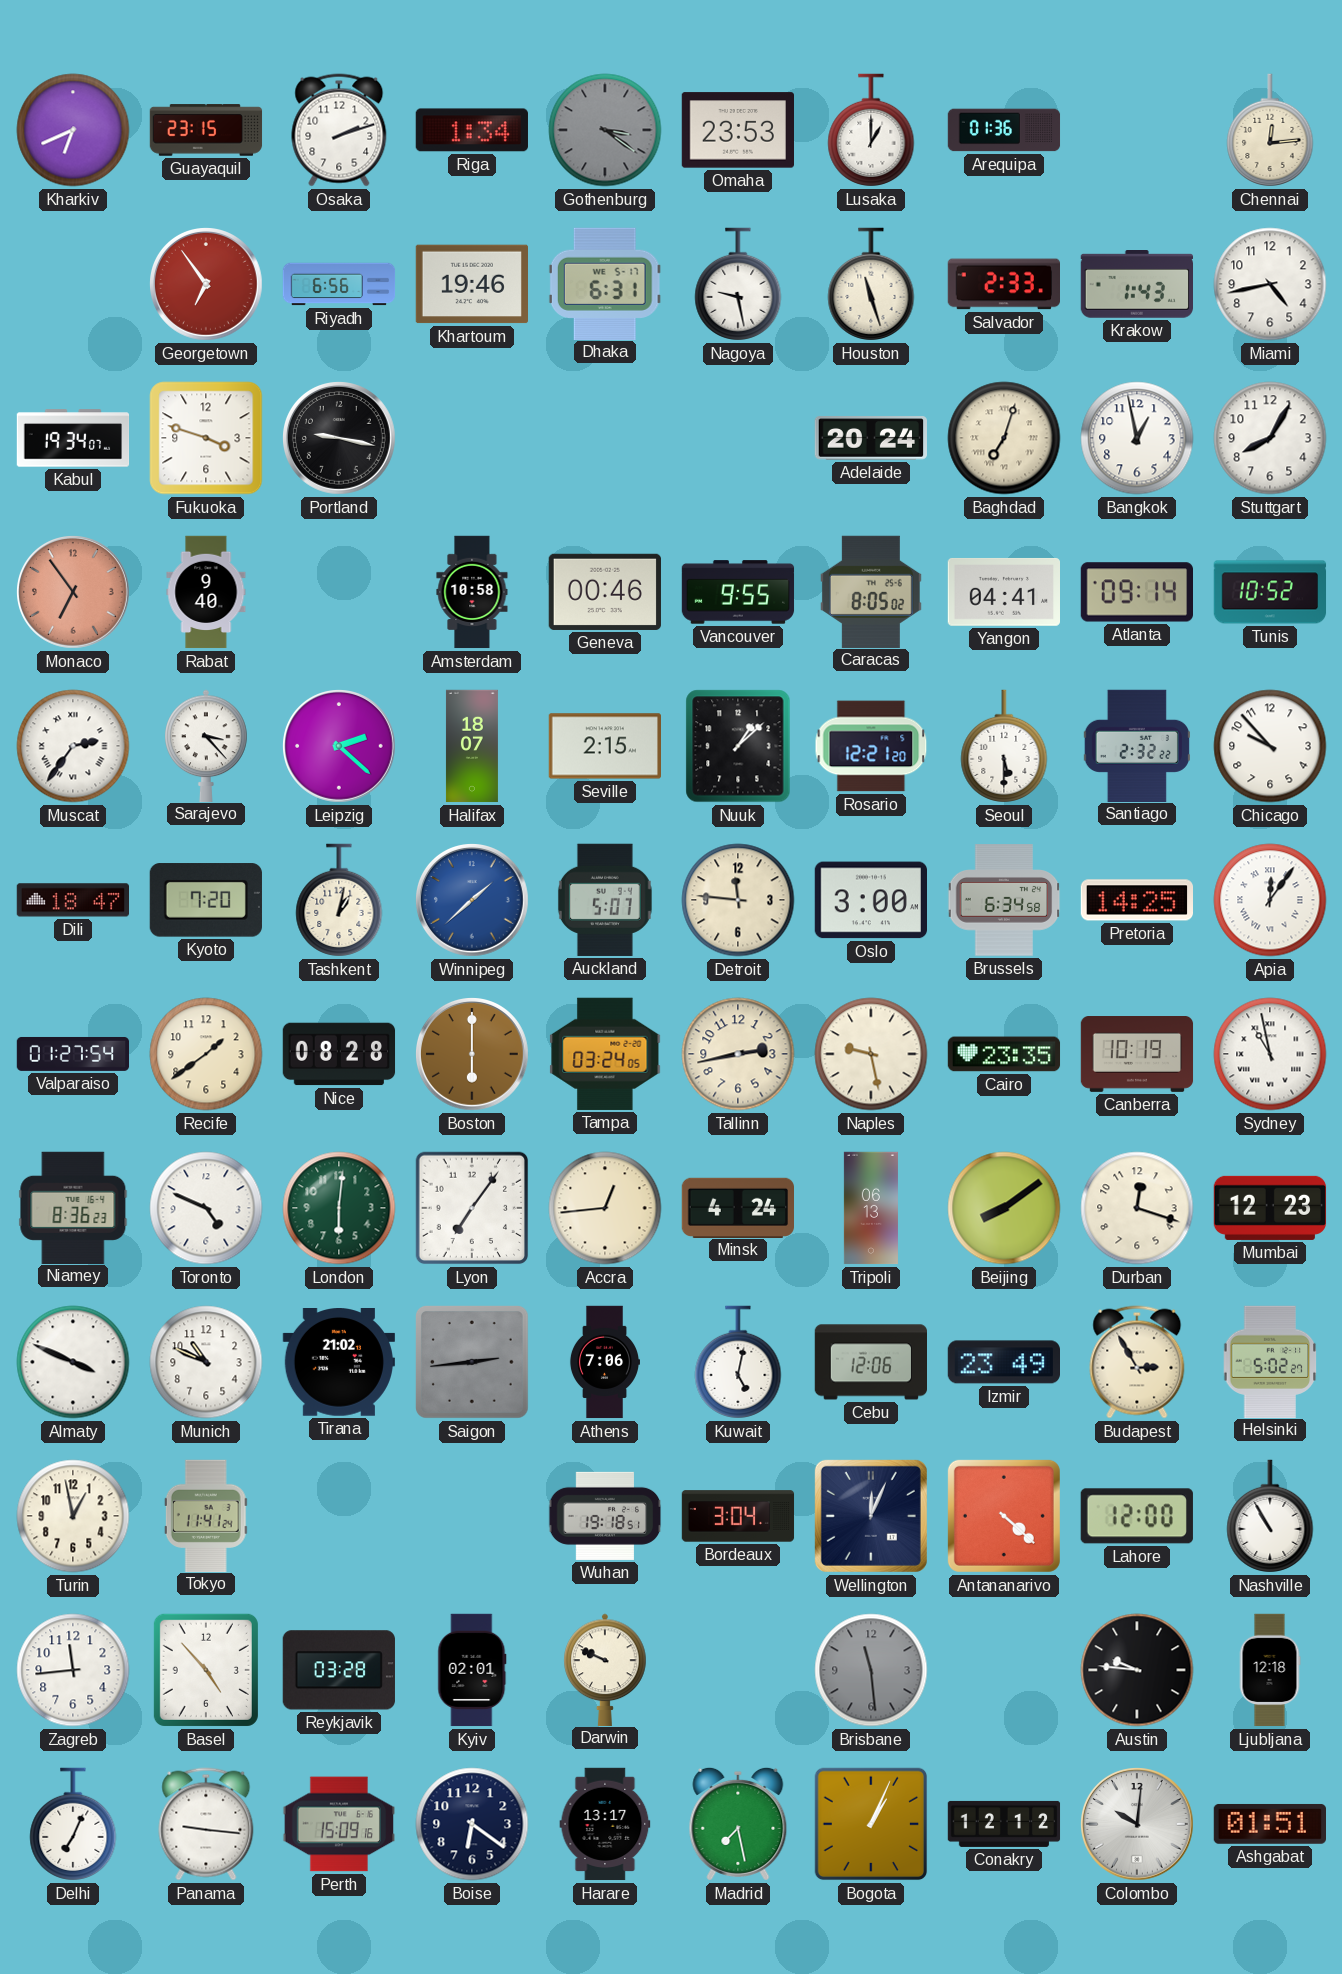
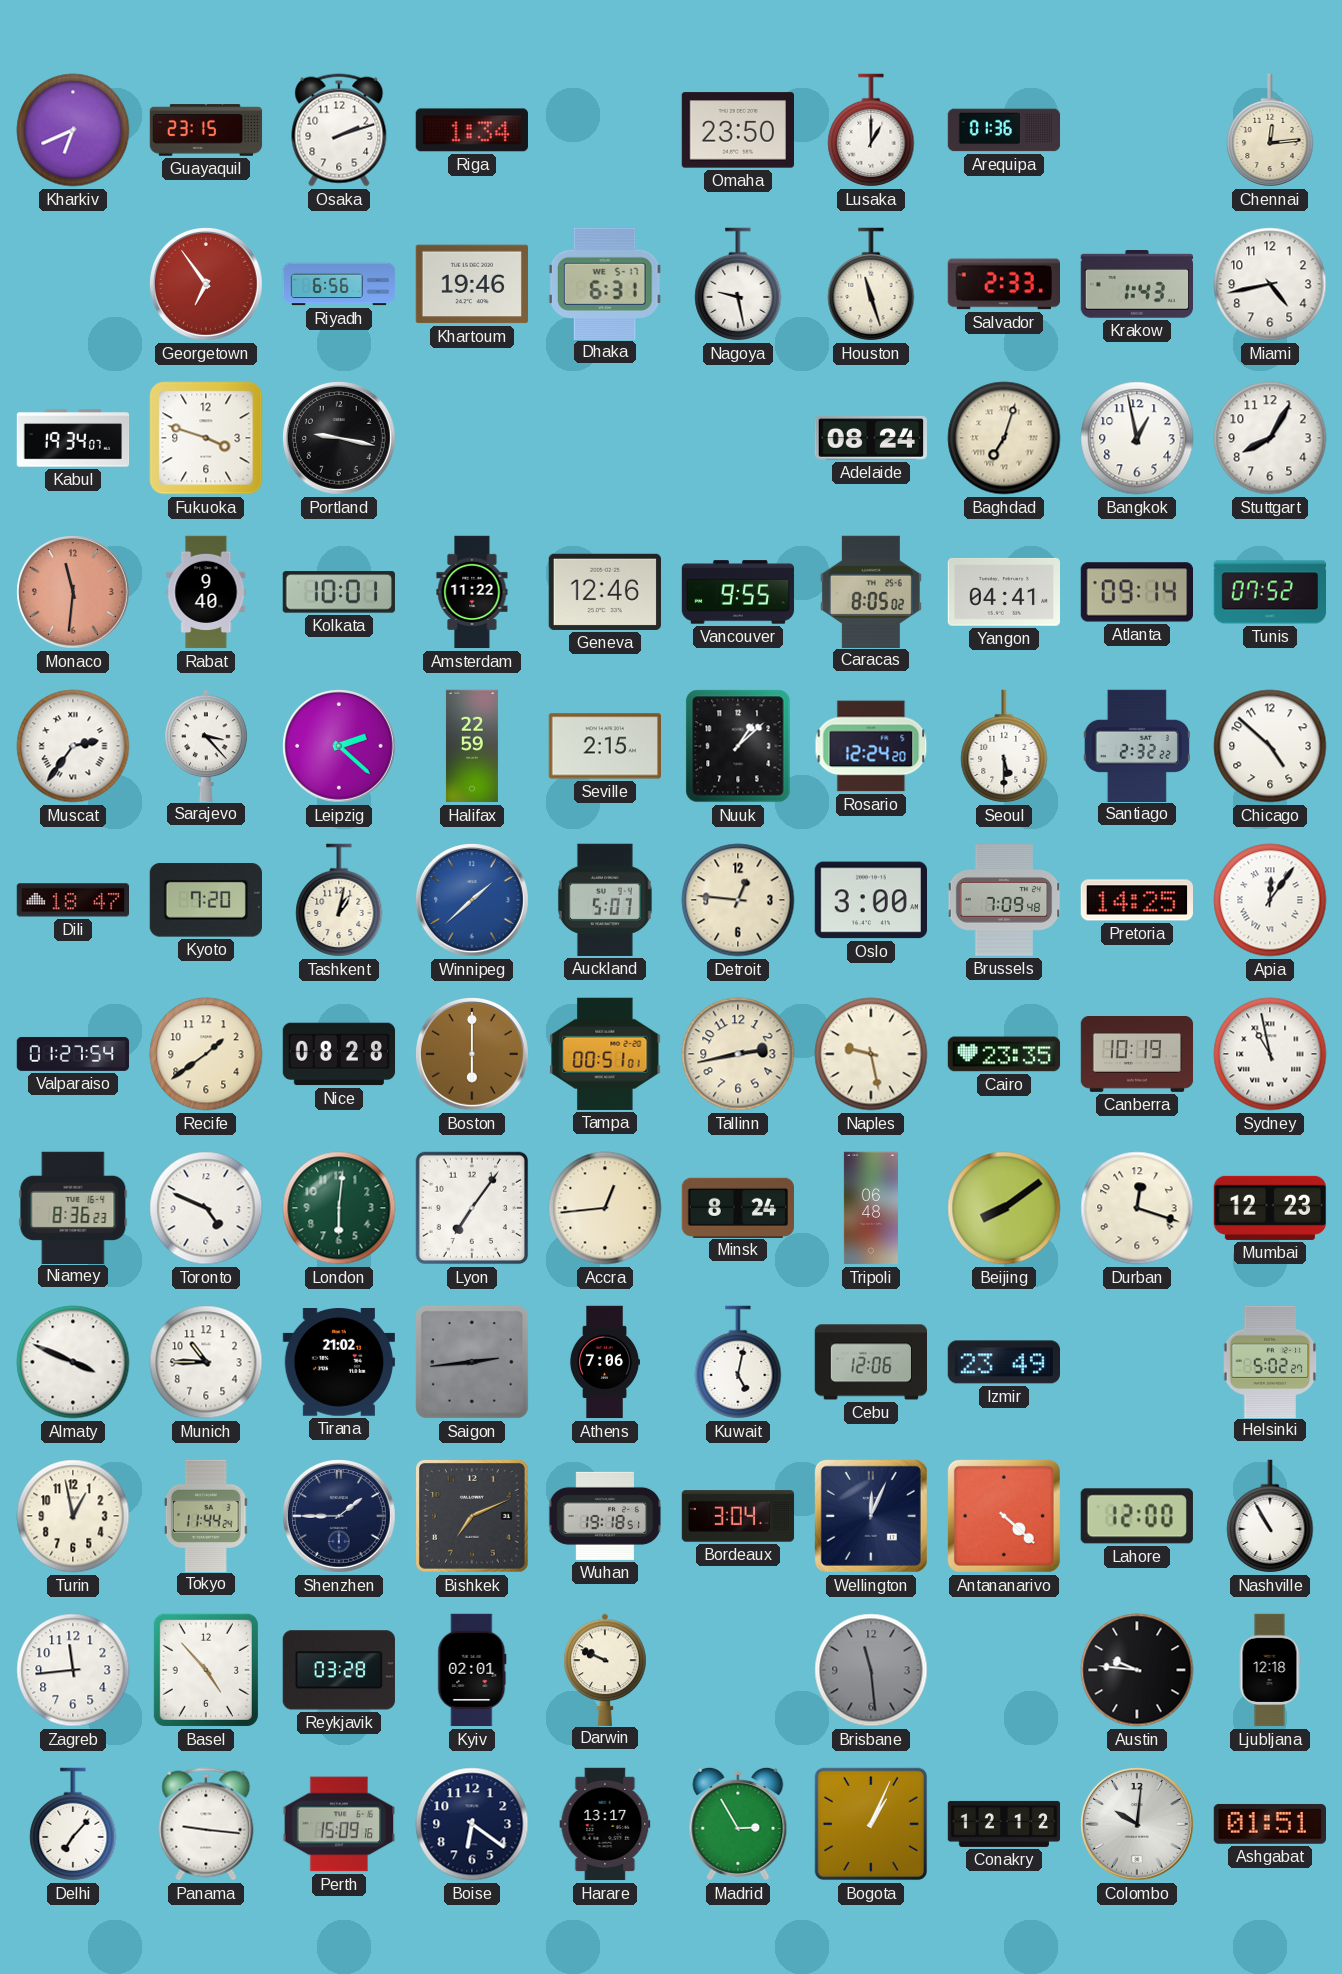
Gothenburg: 3:21 -> none
Omaha: 23:53 -> 23:50
Adelaide: 20:24 -> 08:24
Monaco: 6:54 -> 11:31
Kolkata: none -> 10:01
Amsterdam: 10:58 -> 11:22
Geneva: 00:46 -> 12:46
Tunis: 10:52 -> 07:52
Halifax: 18:07 -> 22:59
Rosario: 12:21 -> 12:24
Chicago: 9:53 -> 4:52
Detroit: 11:46 -> 12:46
Brussels: 6:34 -> 7:09
Tampa: 03:24 -> 00:51
Minsk: 4:24 -> 8:24
Tripoli: 06:13 -> 06:48
Munich: 10:49 -> 10:45
Budapest: 2:55 -> none
Tokyo: 11:41 -> 11:44
Shenzhen: none -> 1:45
Bishkek: none -> 7:11
Delhi: 7:04 -> 7:07
Madrid: 7:28 -> 2:55
